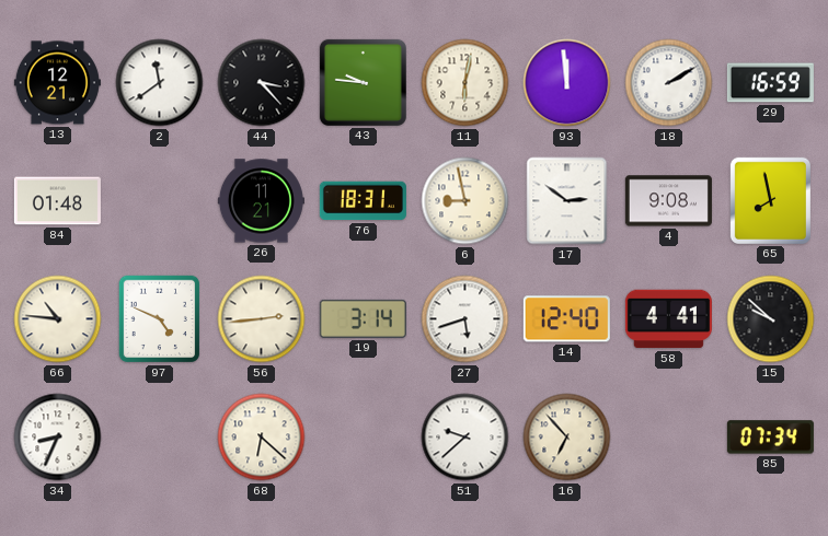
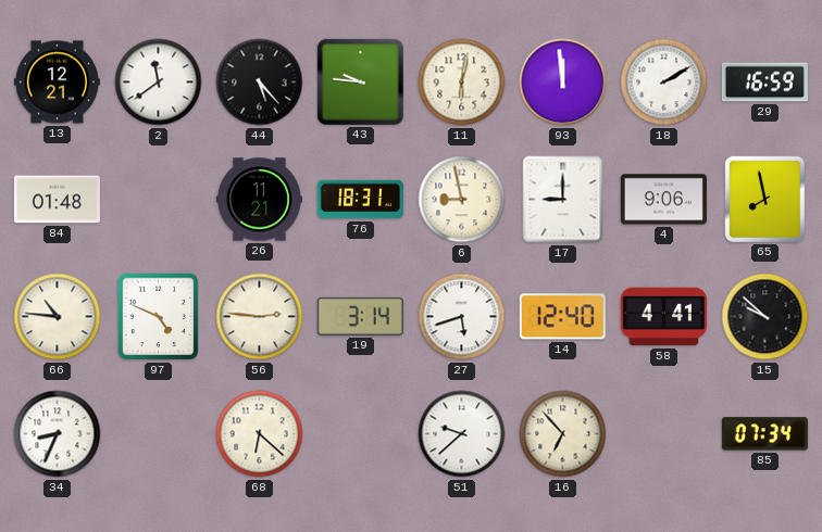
44: 3:23 -> 5:23
17: 2:51 -> 9:00
4: 9:08 -> 9:06
56: 2:44 -> 2:46
